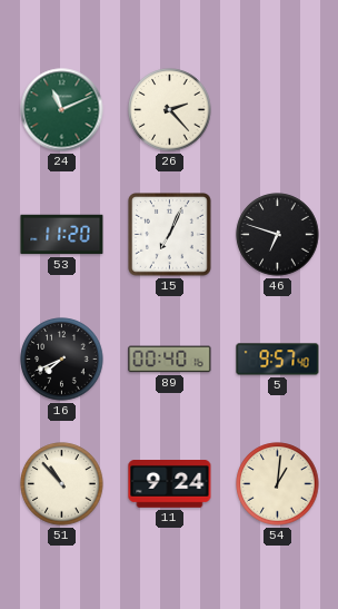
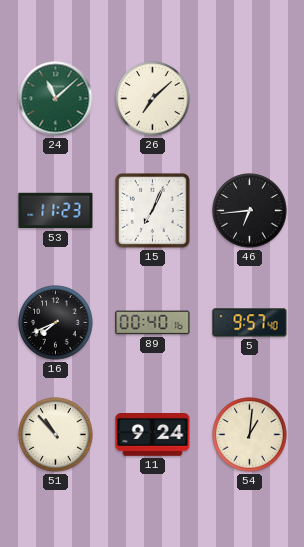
24: 11:11 -> 11:08
26: 2:23 -> 7:08
53: 11:20 -> 11:23
46: 6:48 -> 6:44
